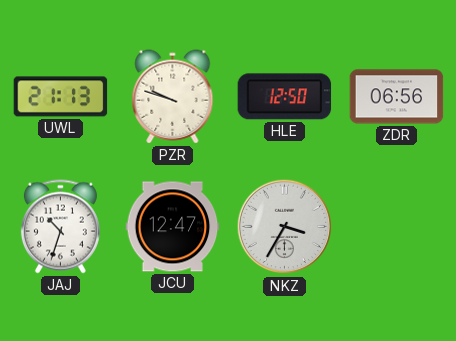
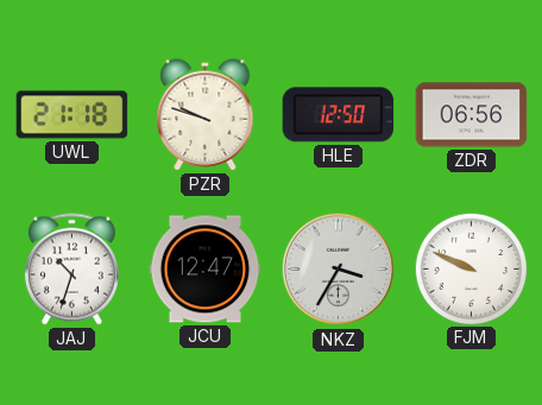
UWL: 21:13 -> 21:18
FJM: none -> 9:49
